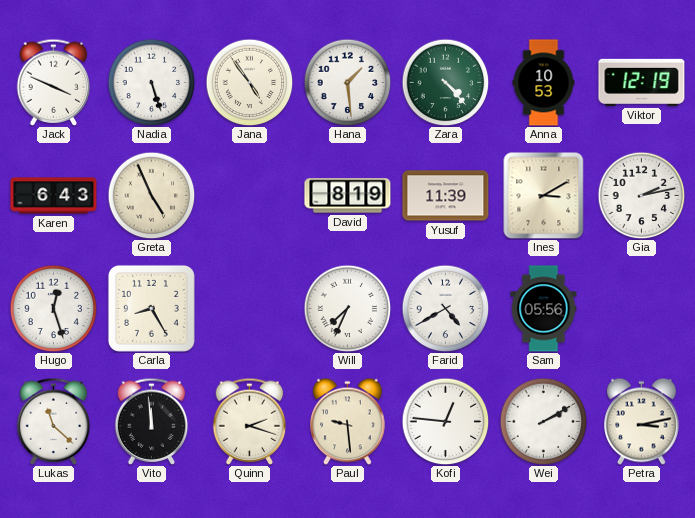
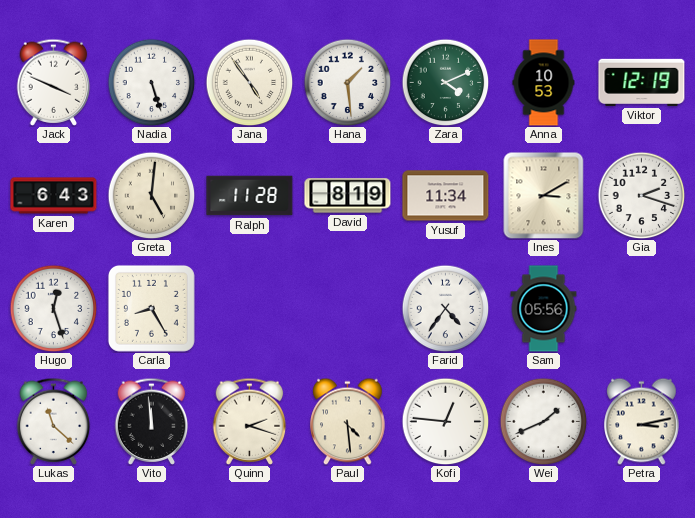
Zara: 4:23 -> 4:11
Greta: 4:56 -> 5:01
Ralph: none -> 11:28
Yusuf: 11:39 -> 11:34
Gia: 2:13 -> 2:18
Will: 7:34 -> none
Farid: 4:40 -> 4:36
Paul: 9:29 -> 4:29
Wei: 2:10 -> 1:41
